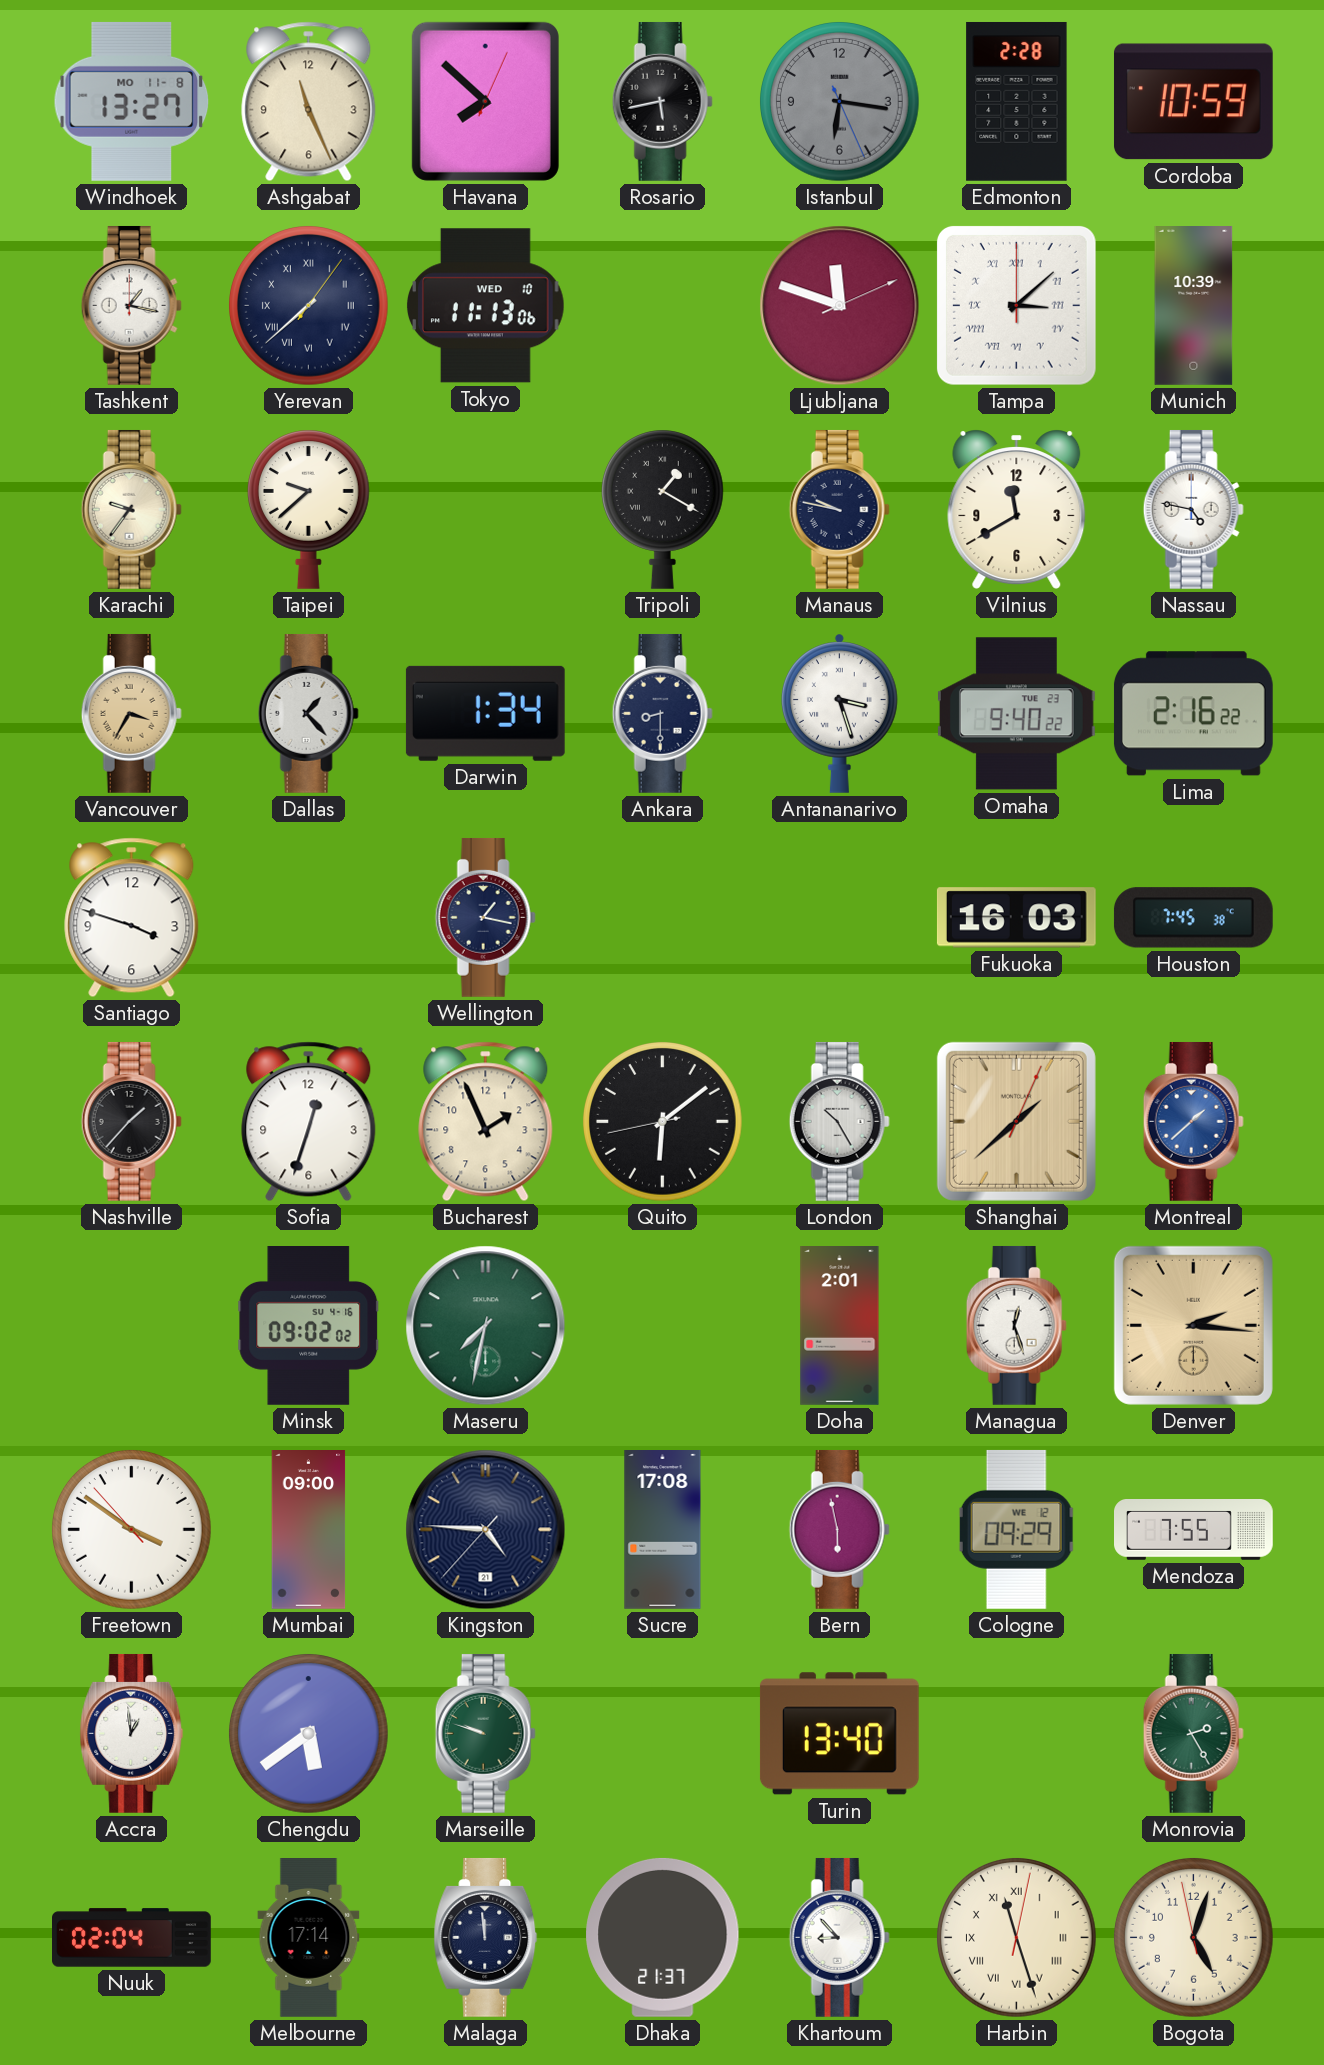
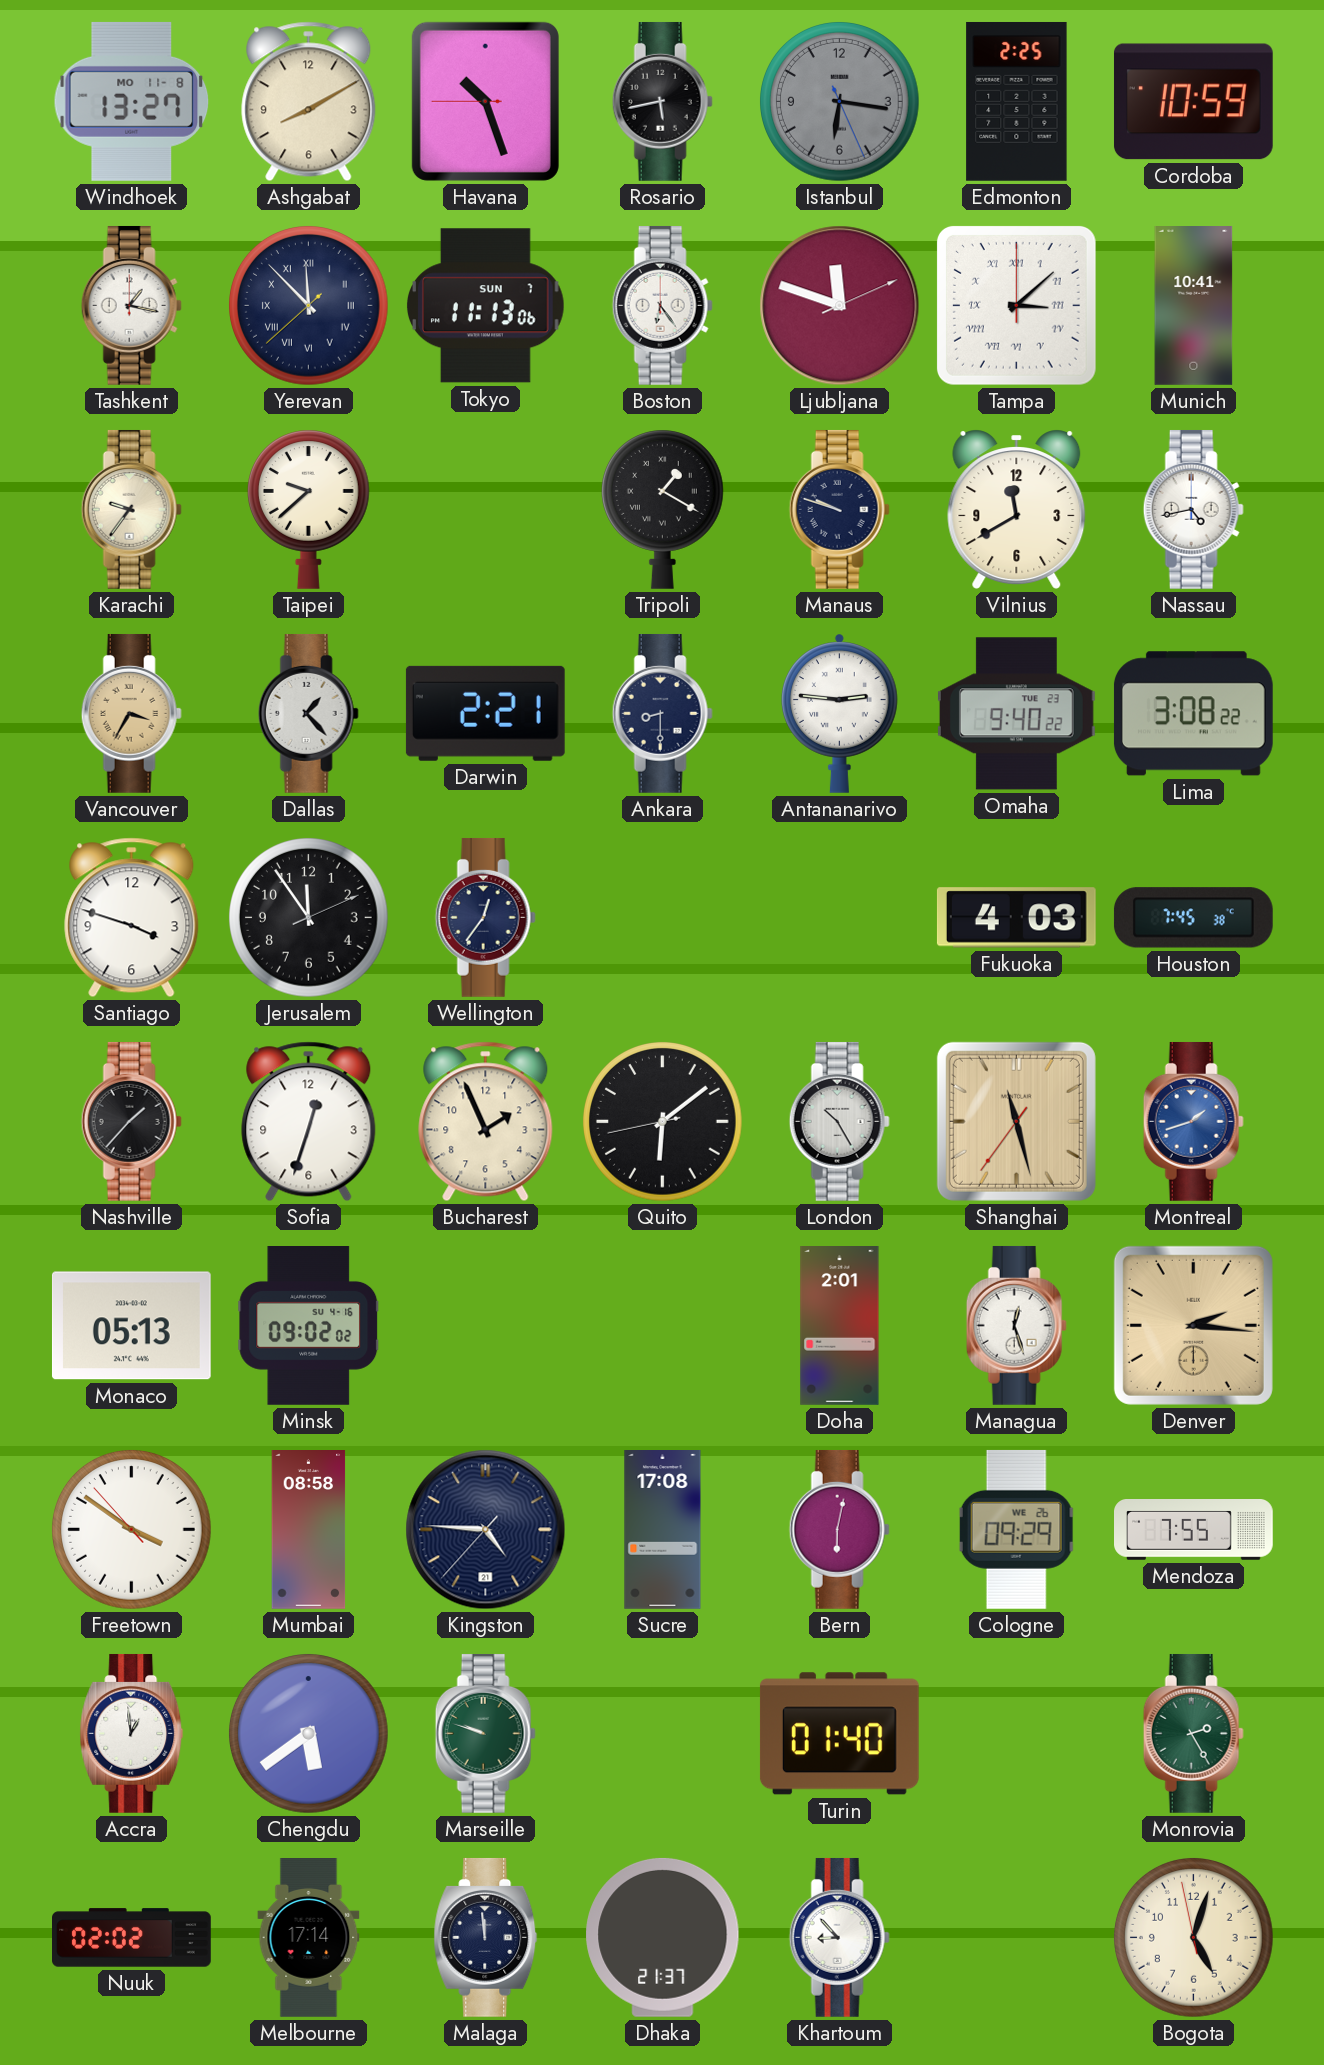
Ashgabat: 11:26 -> 8:10
Havana: 7:52 -> 10:26
Edmonton: 2:28 -> 2:25
Yerevan: 7:38 -> 11:52
Tokyo date: WED 10 -> SUN 7
Boston: none -> 6:24
Munich: 10:39 -> 10:41
Manaus: 9:47 -> 9:48
Nassau: 4:47 -> 4:43
Darwin: 1:34 -> 2:21
Antananarivo: 3:27 -> 2:46
Lima: 2:16 -> 3:08
Jerusalem: none -> 11:54
Wellington: 1:17 -> 12:36
Fukuoka: 16:03 -> 4:03
Shanghai: 1:38 -> 11:27
Montreal: 1:38 -> 1:42
Monaco: none -> 05:13
Maseru: 7:32 -> none
Mumbai: 09:00 -> 08:58
Bern: 5:58 -> 6:02
Cologne date: WE 12 -> WE 26
Turin: 13:40 -> 01:40
Nuuk: 02:04 -> 02:02
Harbin: 11:27 -> none
